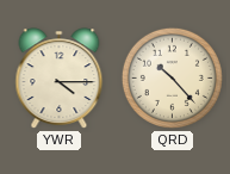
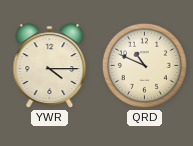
QRD: 10:23 -> 10:49
